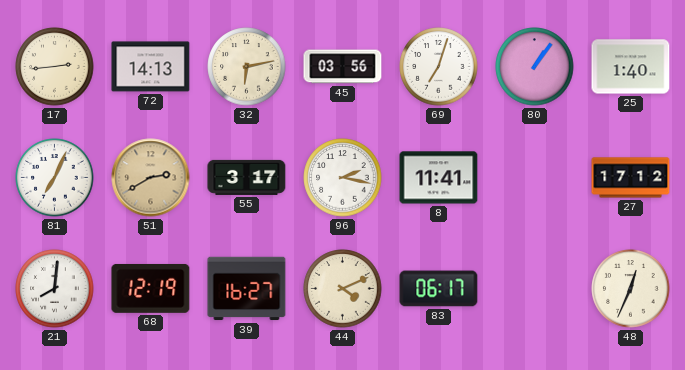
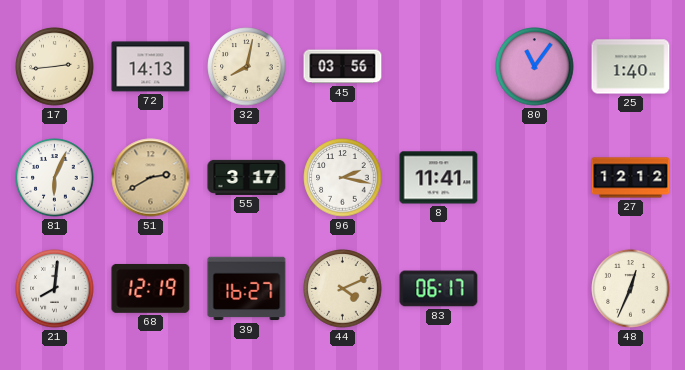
32: 6:13 -> 8:02
69: 7:03 -> none
80: 1:06 -> 11:06
81: 7:04 -> 6:04
27: 17:12 -> 12:12
